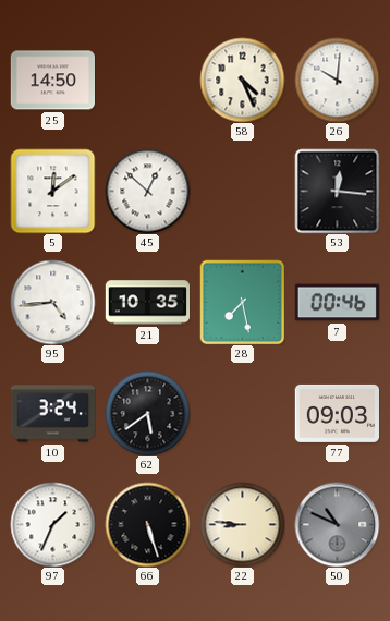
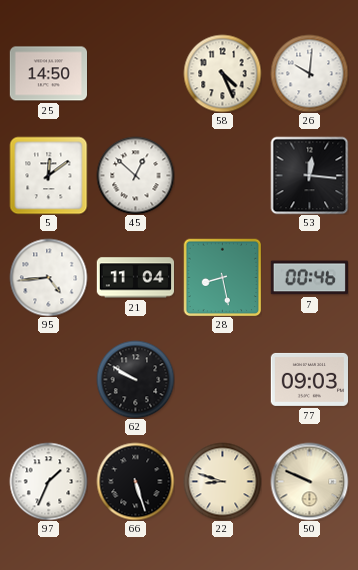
21: 10:35 -> 11:04
28: 7:28 -> 8:28
10: 3:24 -> none
62: 5:39 -> 9:50
22: 8:46 -> 8:48
50: 10:49 -> 9:49
50 dial: grey -> cream
